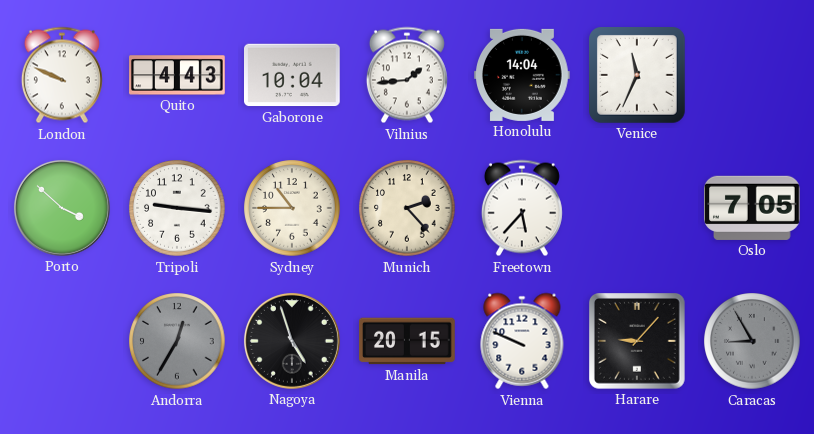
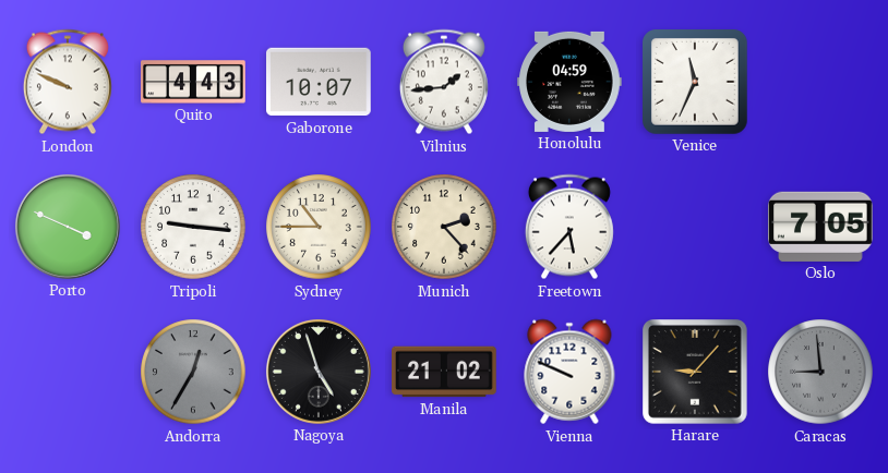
Gaborone: 10:04 -> 10:07
Honolulu: 14:04 -> 04:59
Porto: 3:52 -> 3:49
Manila: 20:15 -> 21:02
Caracas: 8:55 -> 8:59
